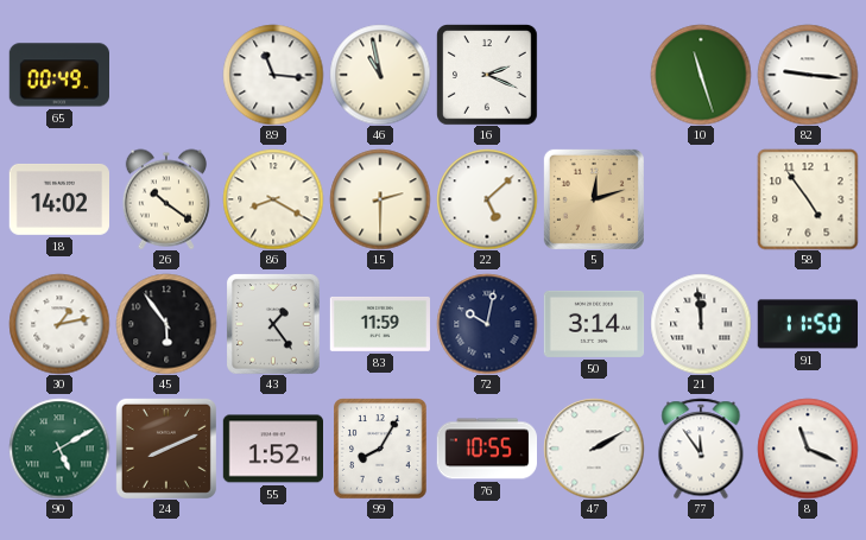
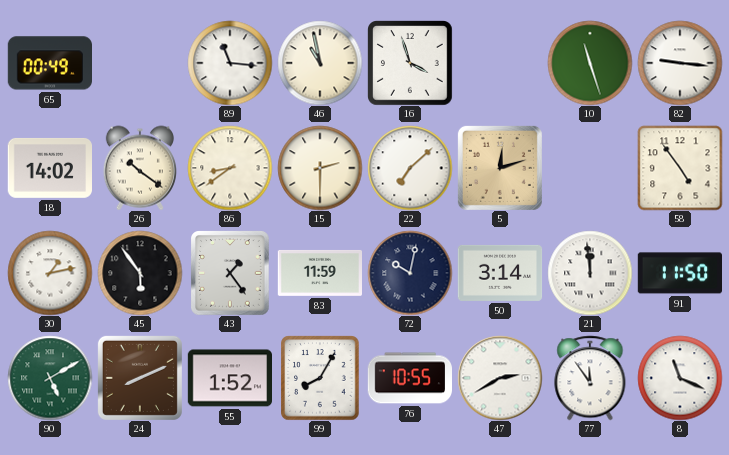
16: 2:19 -> 3:57
86: 8:20 -> 8:39
22: 5:08 -> 7:08
47: 2:10 -> 2:40
